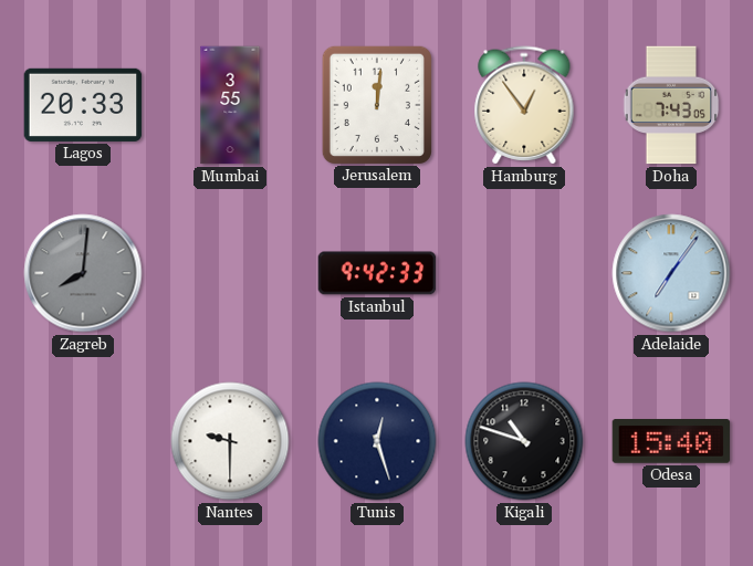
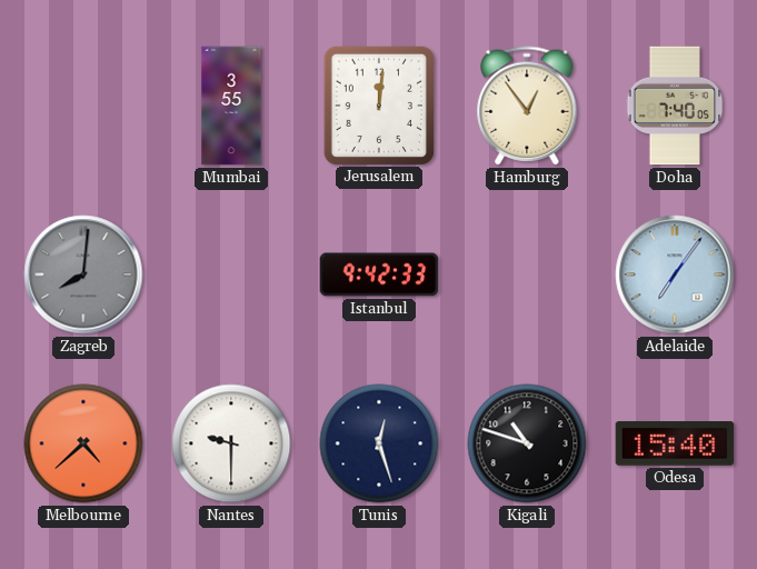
Lagos: 20:33 -> none
Doha: 7:43 -> 7:40
Melbourne: none -> 4:38
